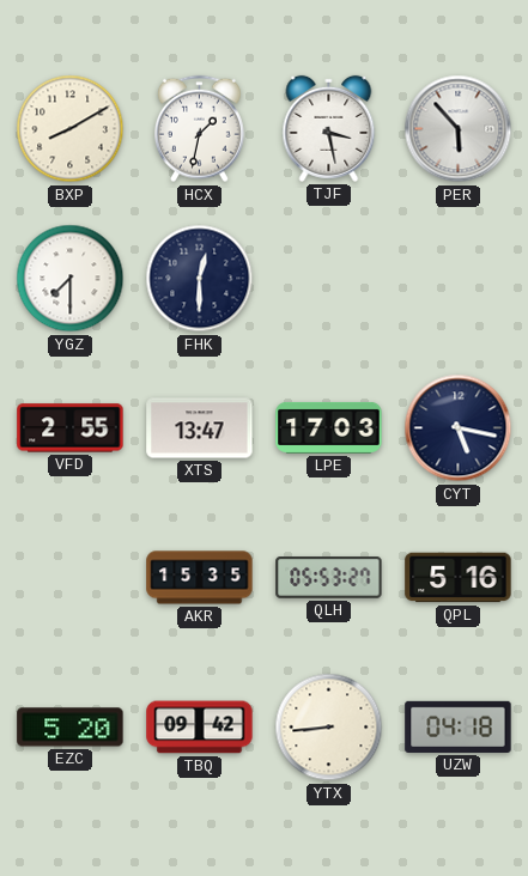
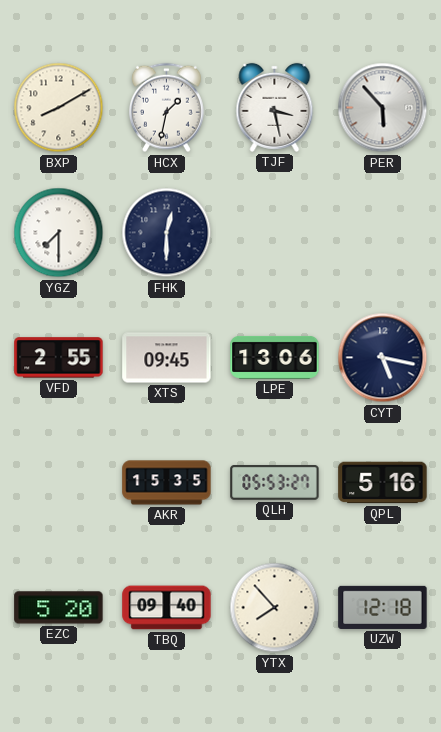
XTS: 13:47 -> 09:45
LPE: 17:03 -> 13:06
TBQ: 09:42 -> 09:40
YTX: 8:44 -> 7:53
UZW: 04:18 -> 12:18
